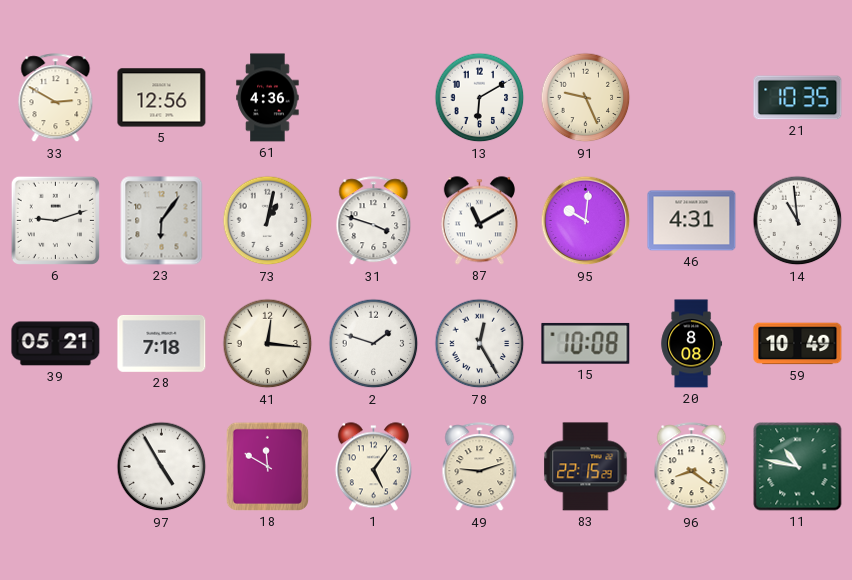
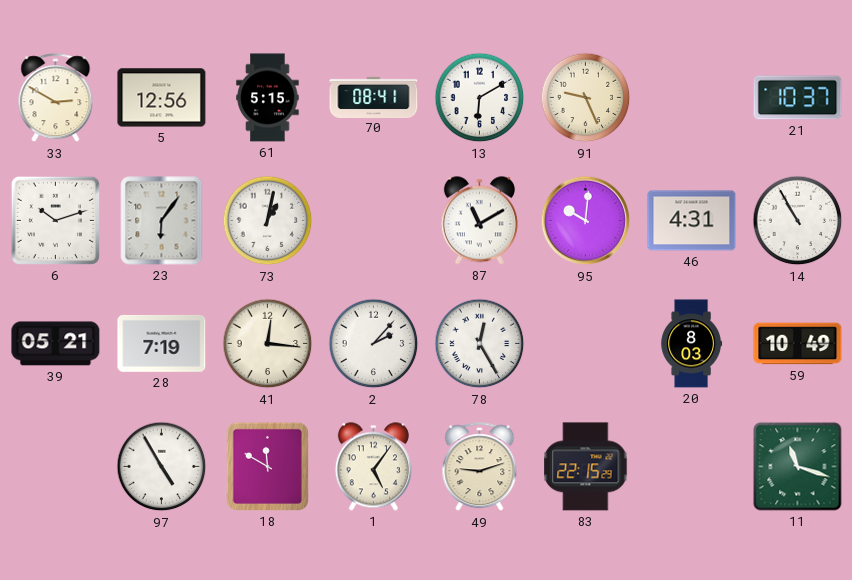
61: 4:36 -> 5:15
70: none -> 08:41
21: 10:35 -> 10:37
6: 9:12 -> 10:12
31: 3:48 -> none
14: 10:59 -> 10:55
28: 7:18 -> 7:19
2: 1:48 -> 2:07
15: 10:08 -> none
20: 8:08 -> 8:03
96: 8:21 -> none
11: 10:47 -> 11:18
